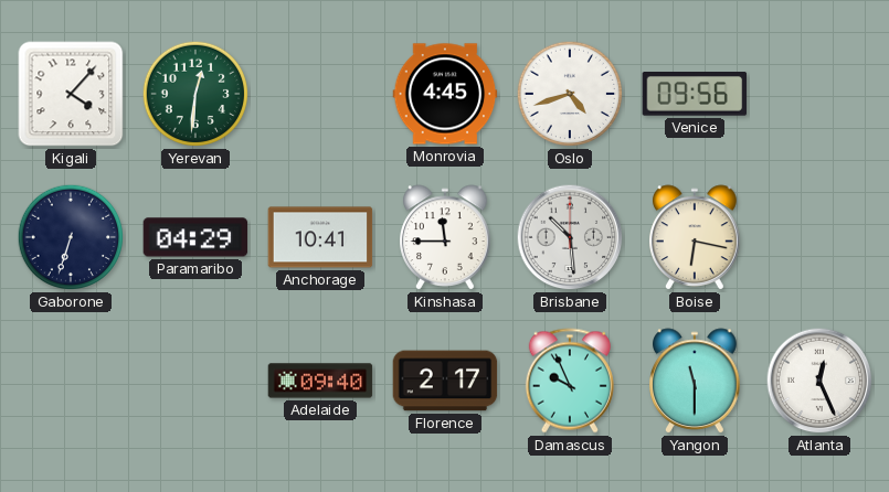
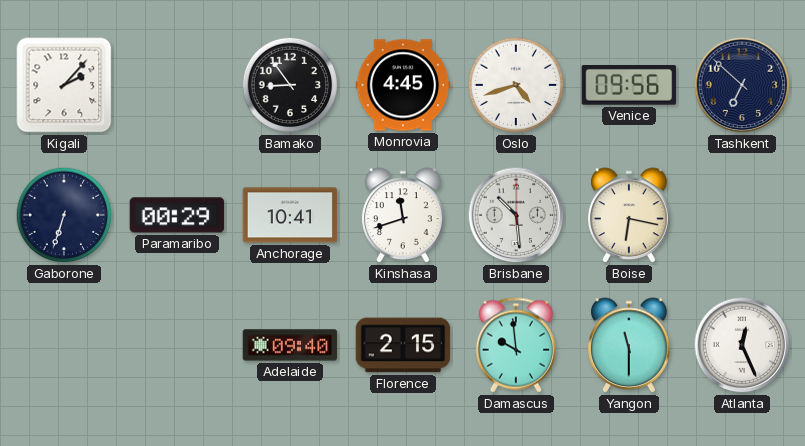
Kigali: 4:07 -> 2:07
Yerevan: 12:31 -> none
Bamako: none -> 8:54
Tashkent: none -> 6:52
Paramaribo: 04:29 -> 00:29
Kinshasa: 11:45 -> 11:42
Florence: 2:17 -> 2:15
Damascus: 9:56 -> 9:59
